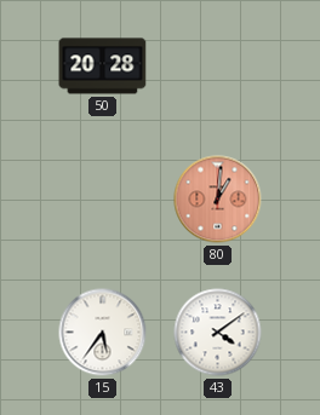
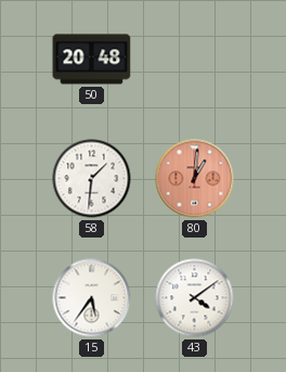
50: 20:28 -> 20:48
58: none -> 1:31
